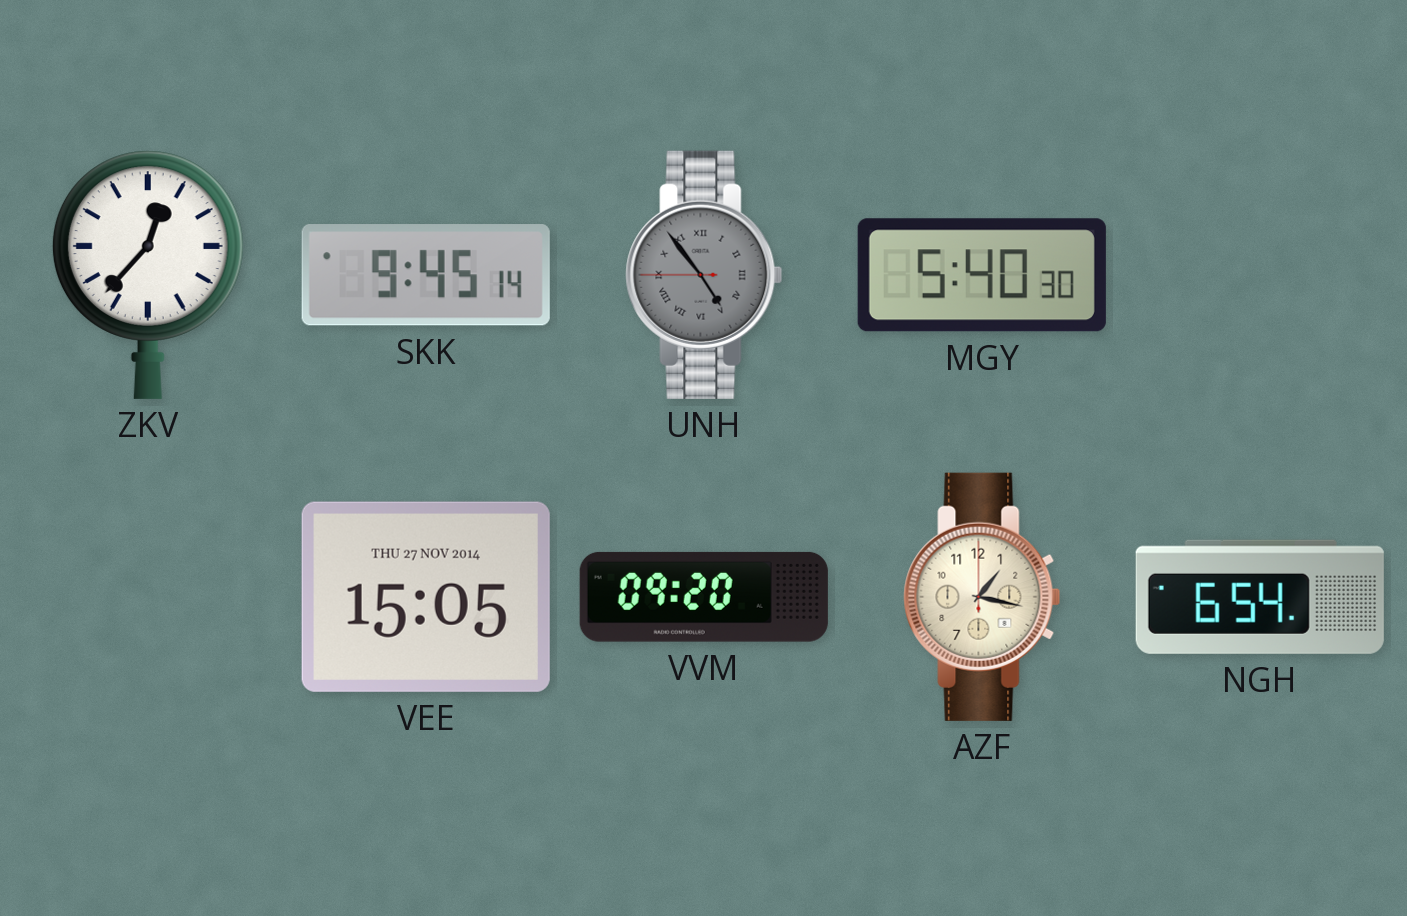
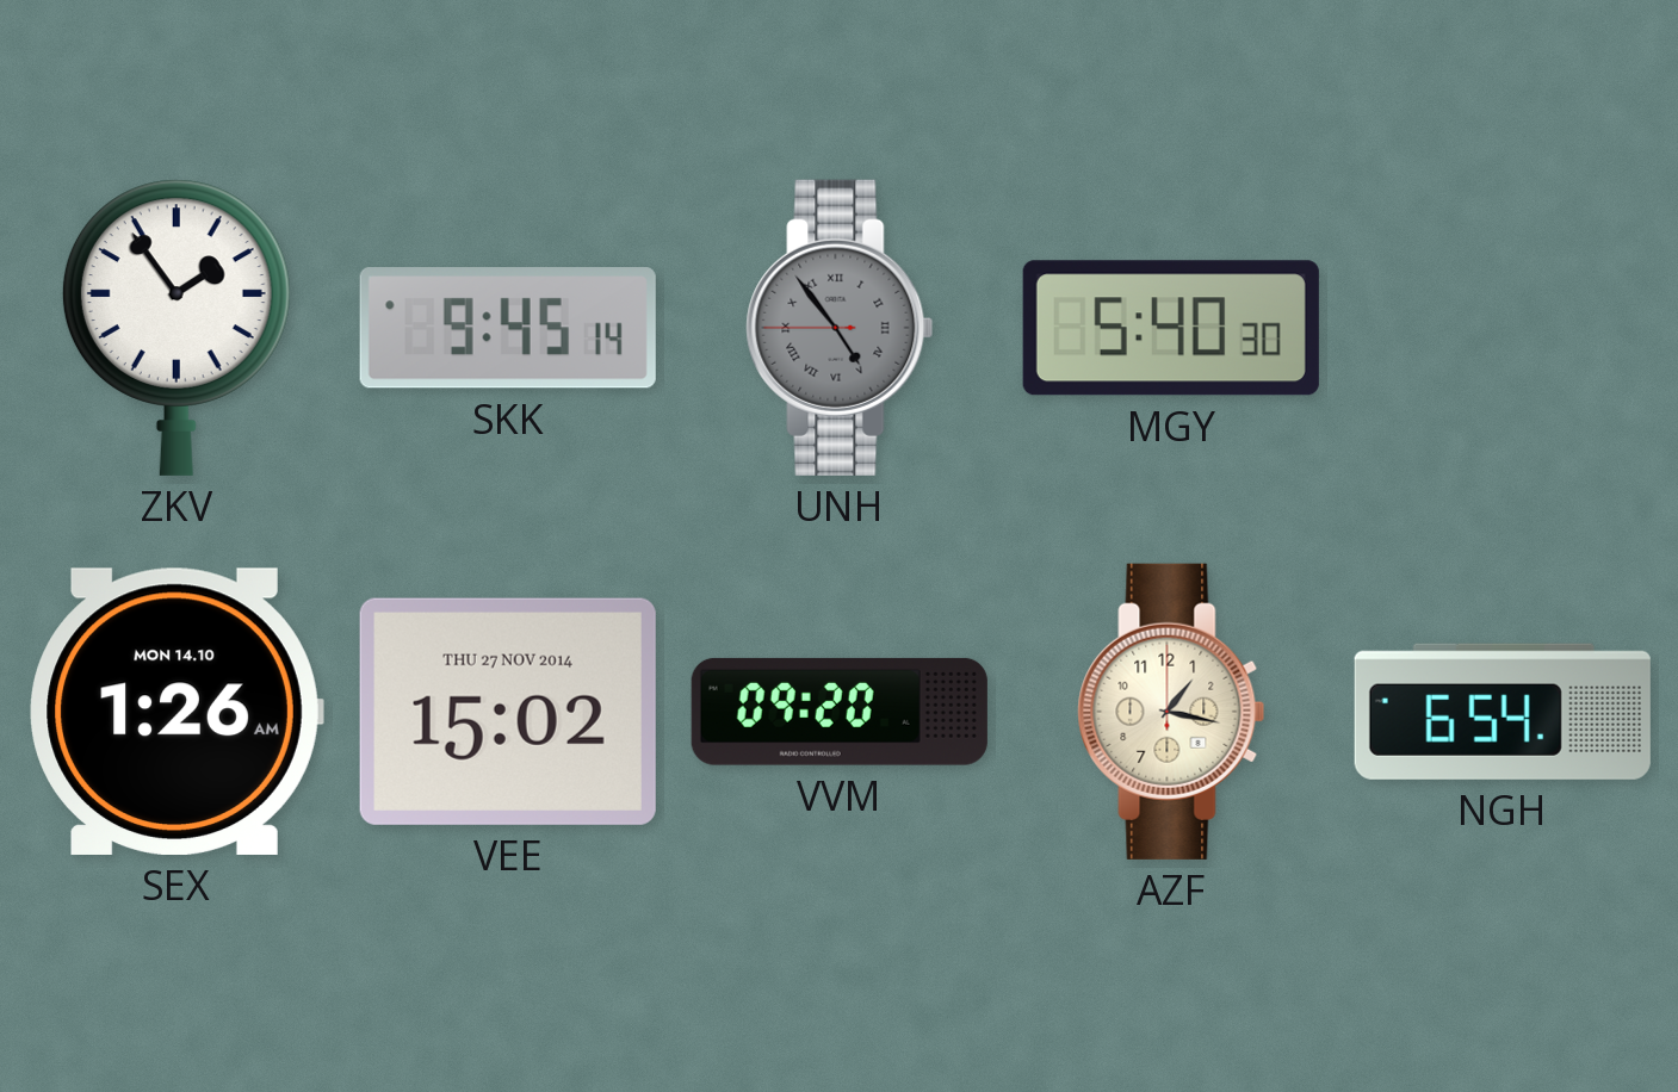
ZKV: 12:37 -> 1:54
SEX: none -> 1:26
VEE: 15:05 -> 15:02
